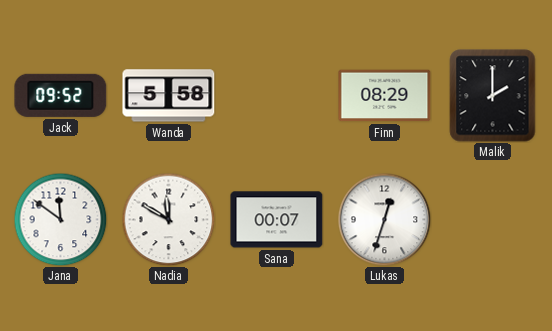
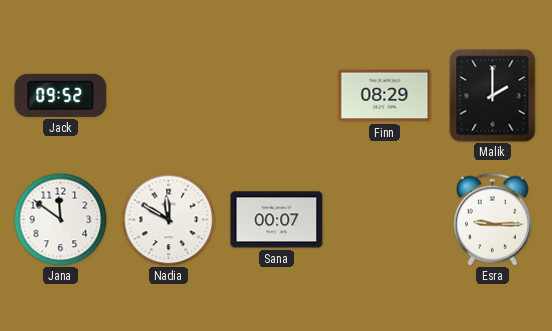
Wanda: 5:58 -> none
Lukas: 12:33 -> none
Esra: none -> 9:15
